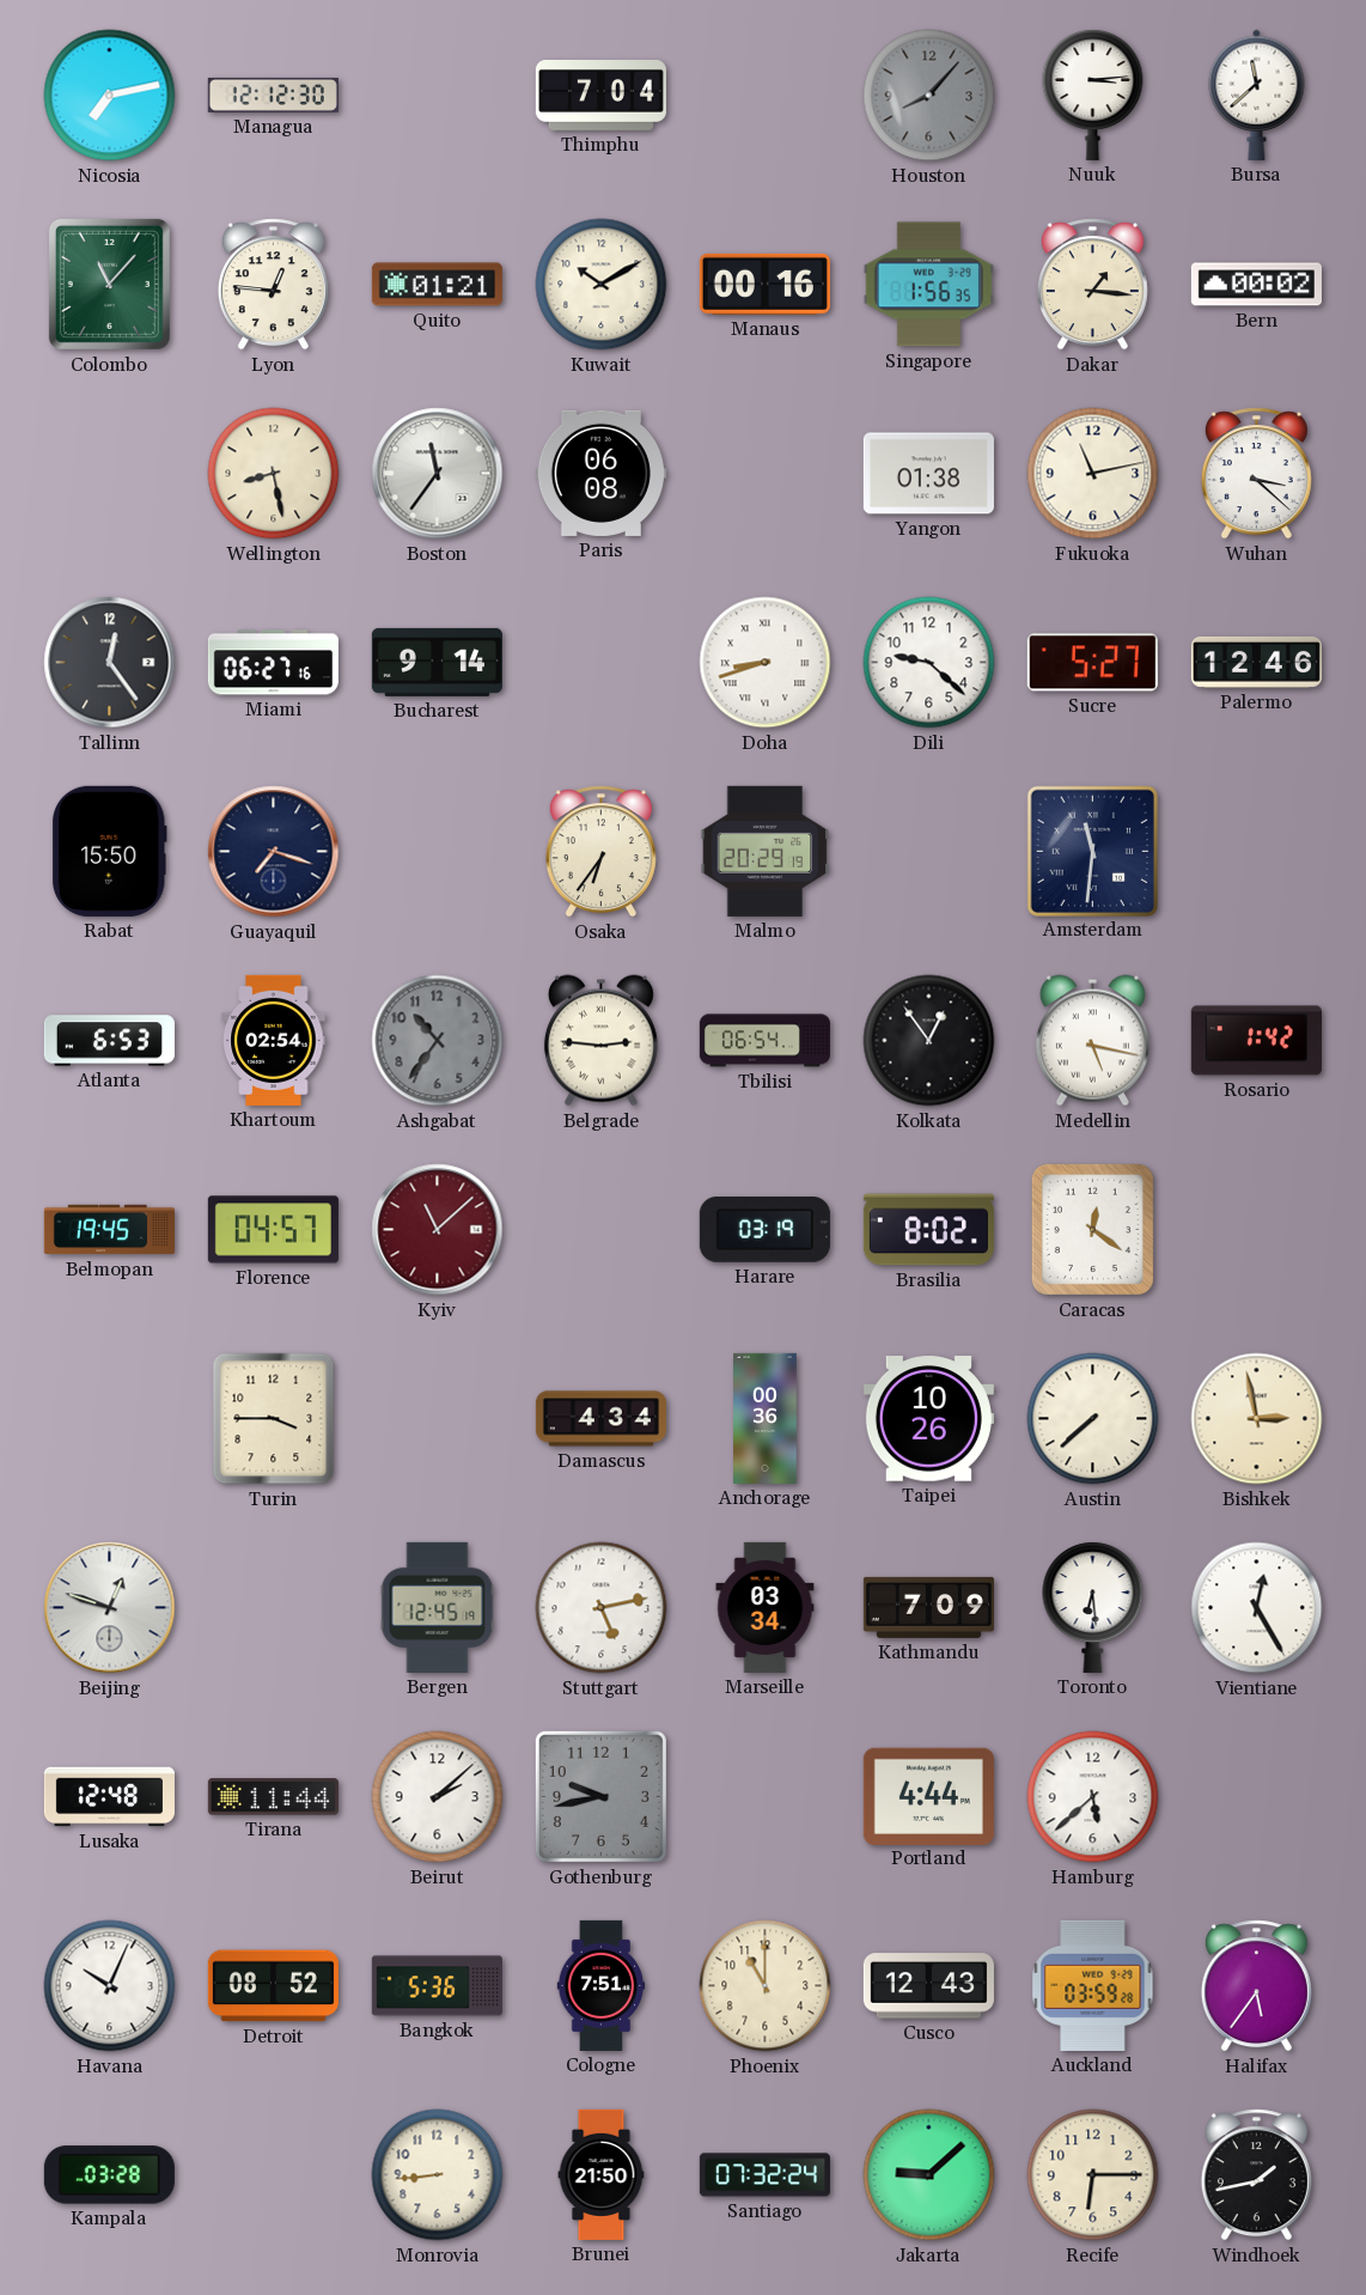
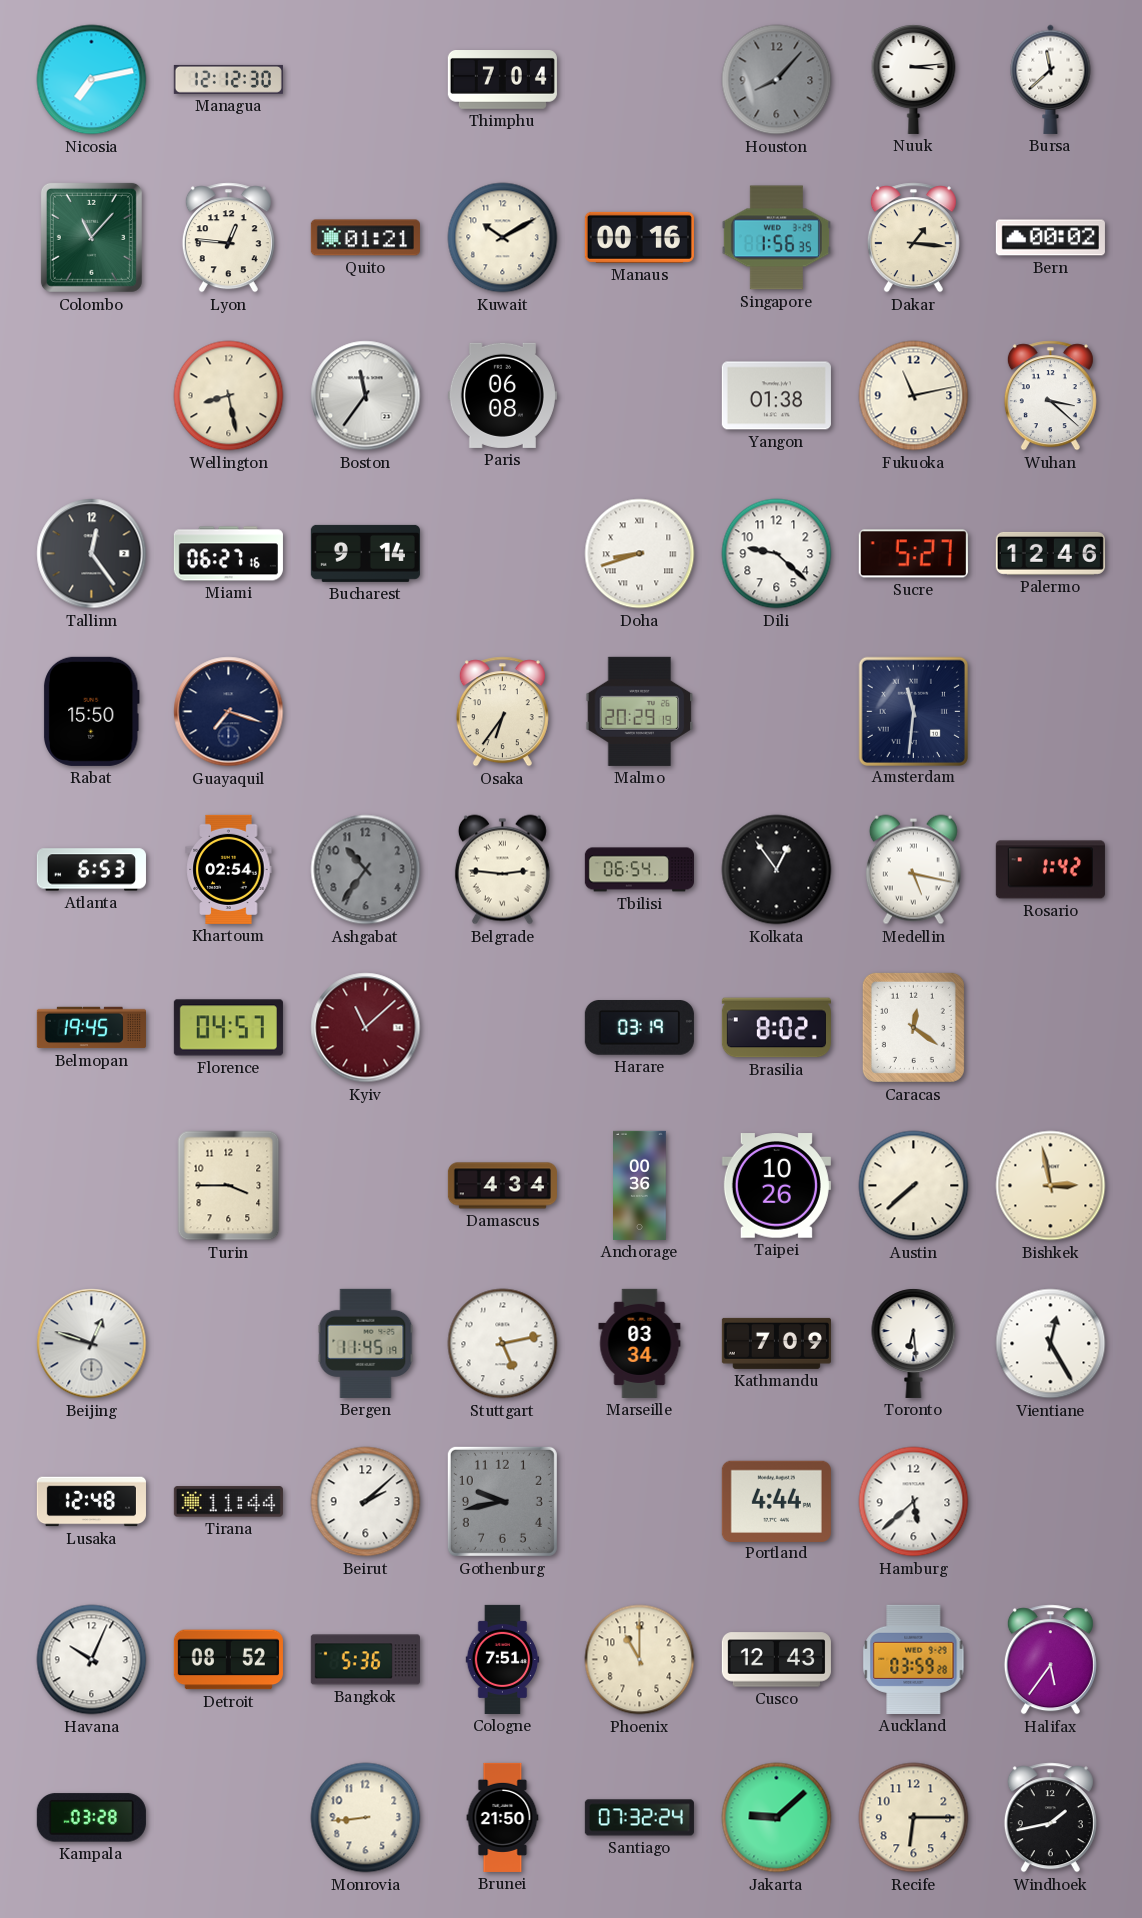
Bergen: 12:45 -> 11:45
